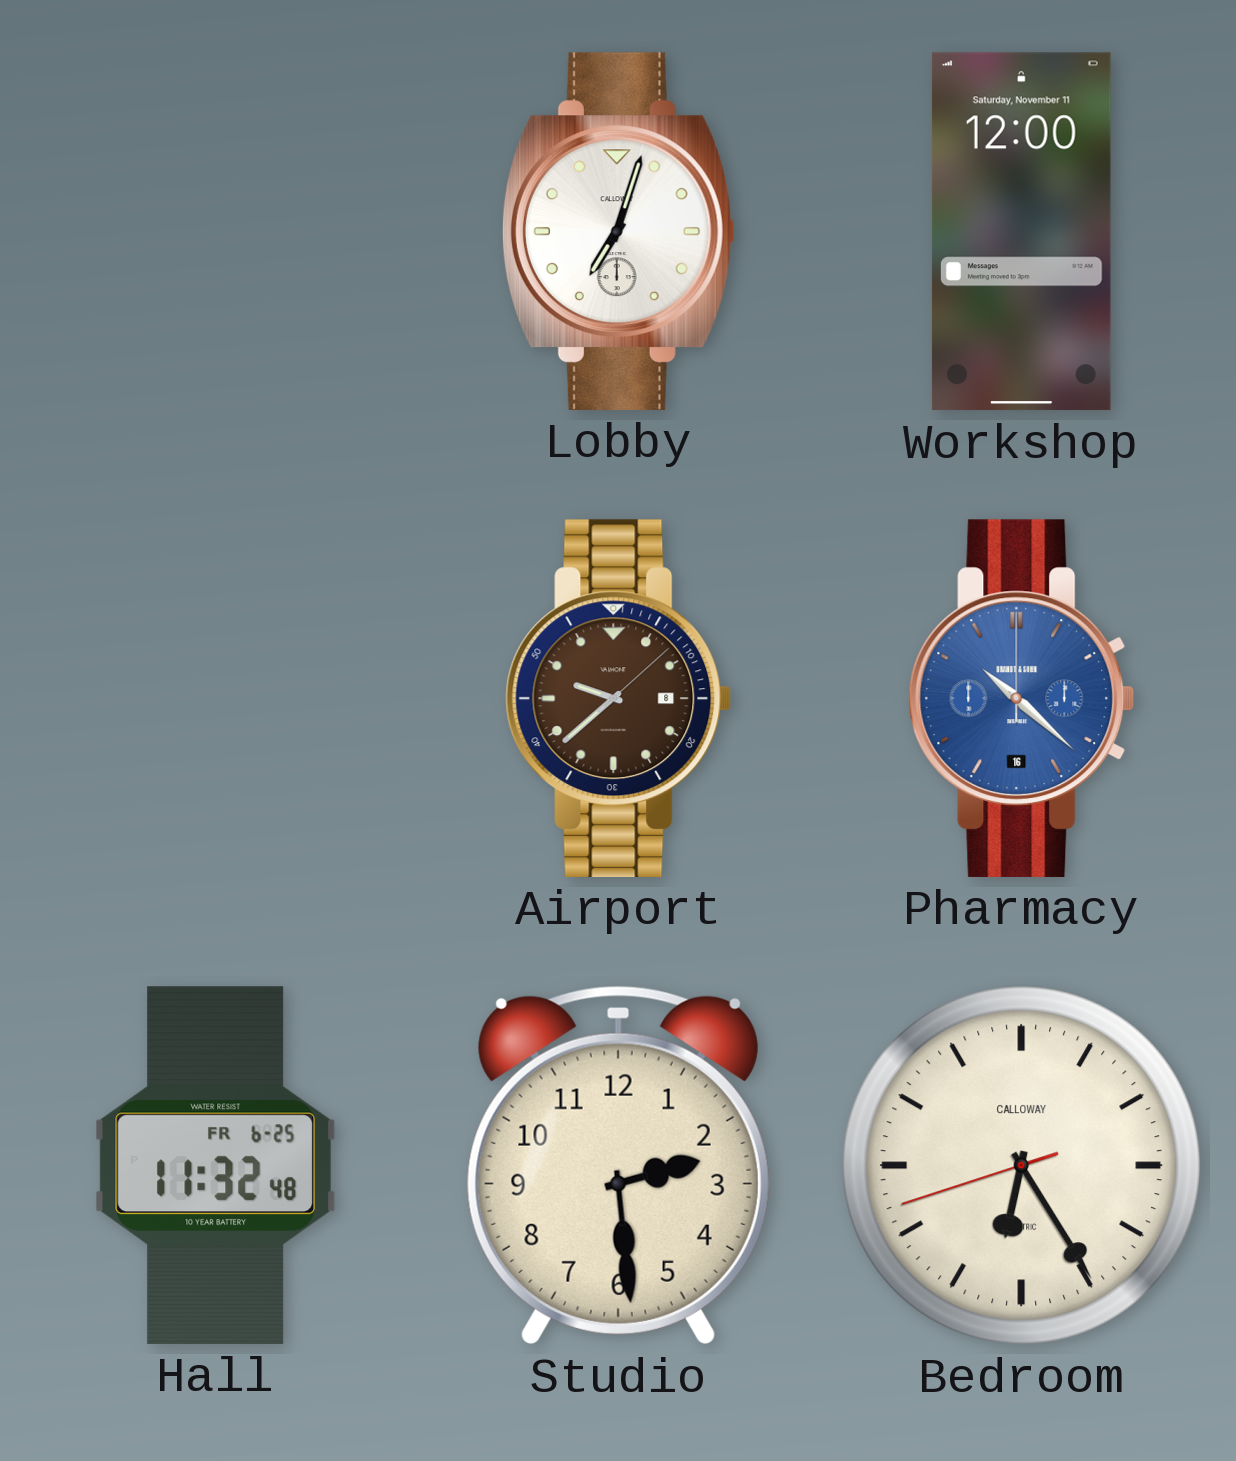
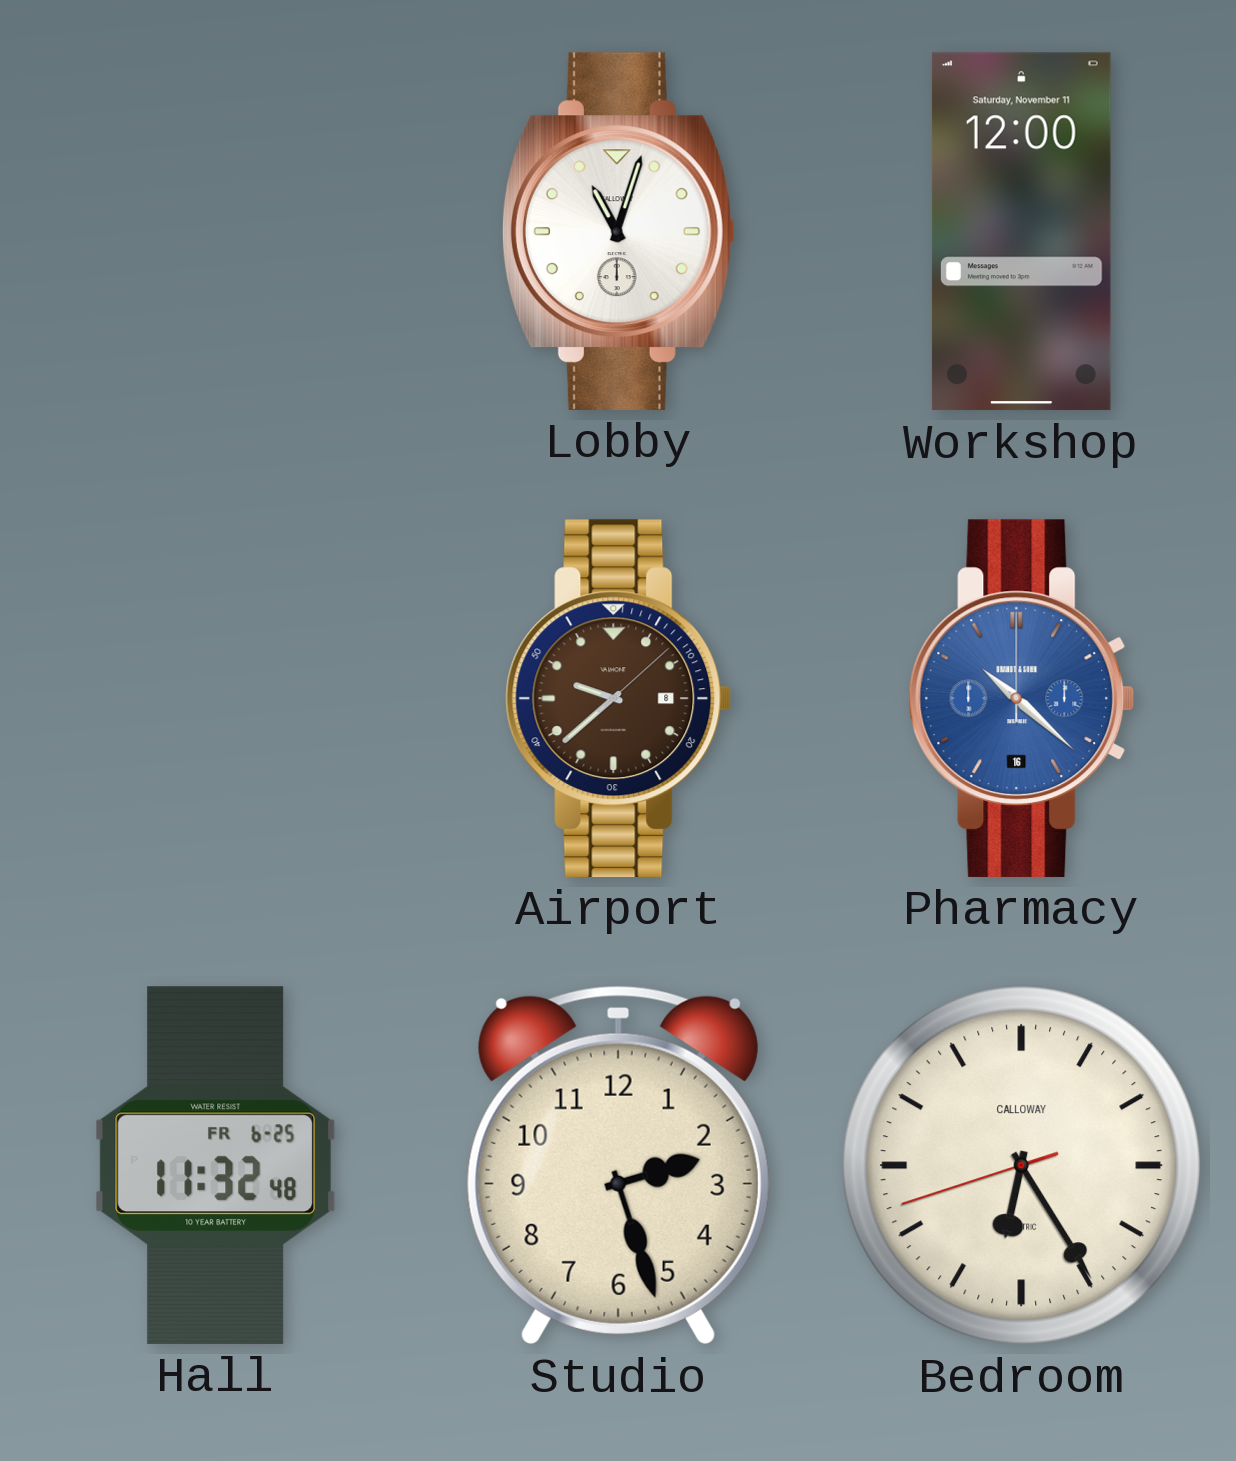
Lobby: 7:03 -> 11:03
Studio: 2:29 -> 2:27
